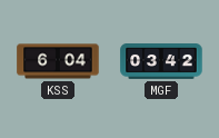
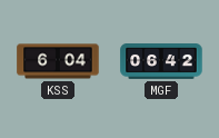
MGF: 03:42 -> 06:42
